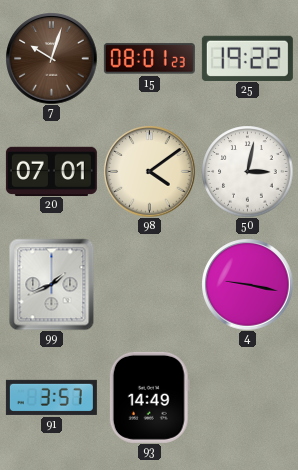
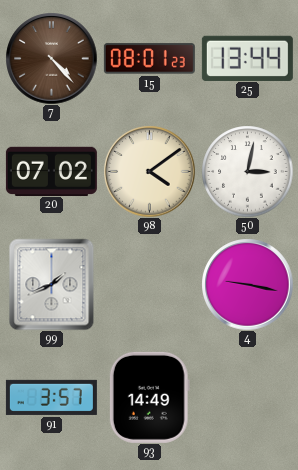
7: 10:03 -> 4:23
25: 19:22 -> 13:44
20: 07:01 -> 07:02
